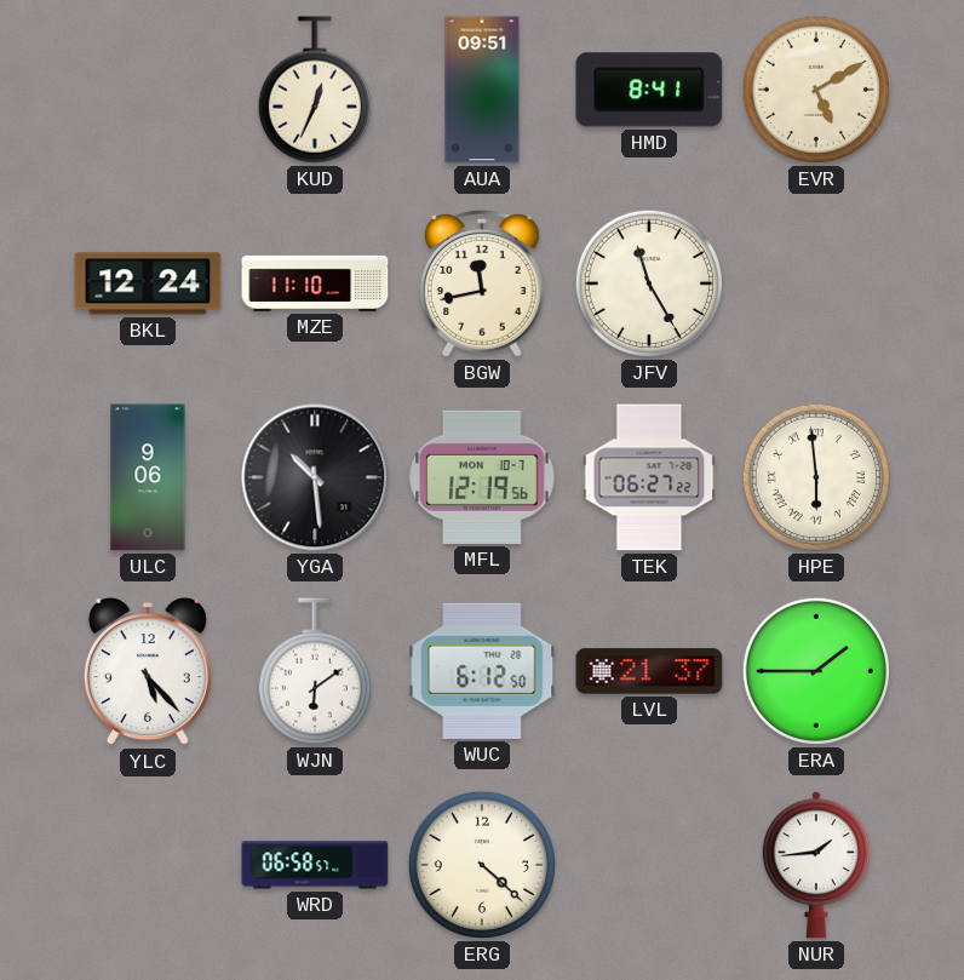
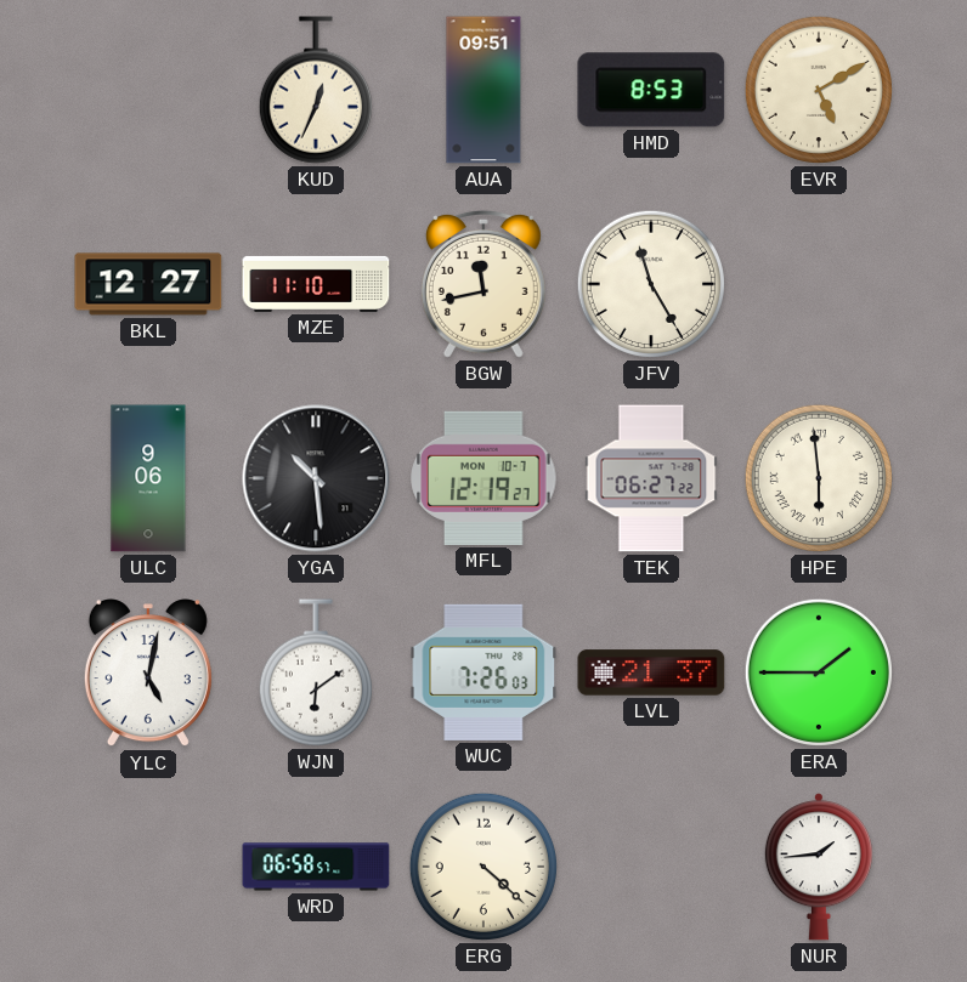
HMD: 8:41 -> 8:53
BKL: 12:24 -> 12:27
MFL: 12:19:56 -> 12:19:27
YLC: 5:23 -> 5:02
WUC: 6:12 -> 7:26
